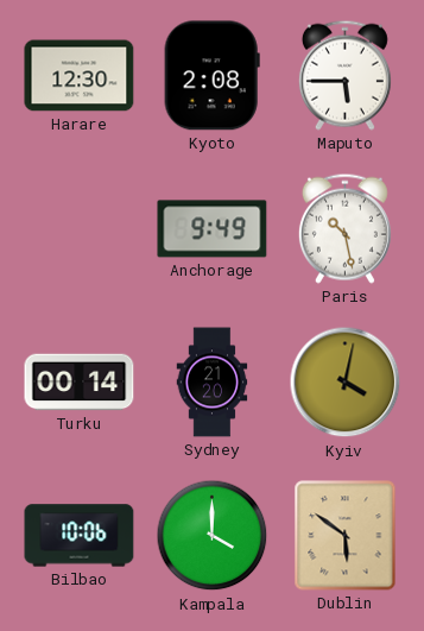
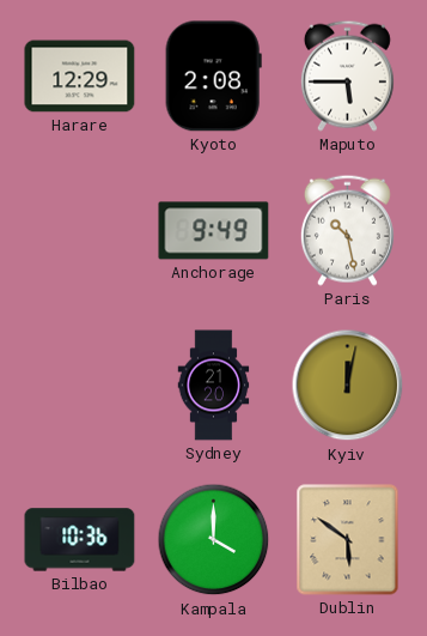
Harare: 12:30 -> 12:29
Turku: 00:14 -> none
Kyiv: 4:02 -> 12:02
Bilbao: 10:06 -> 10:36
